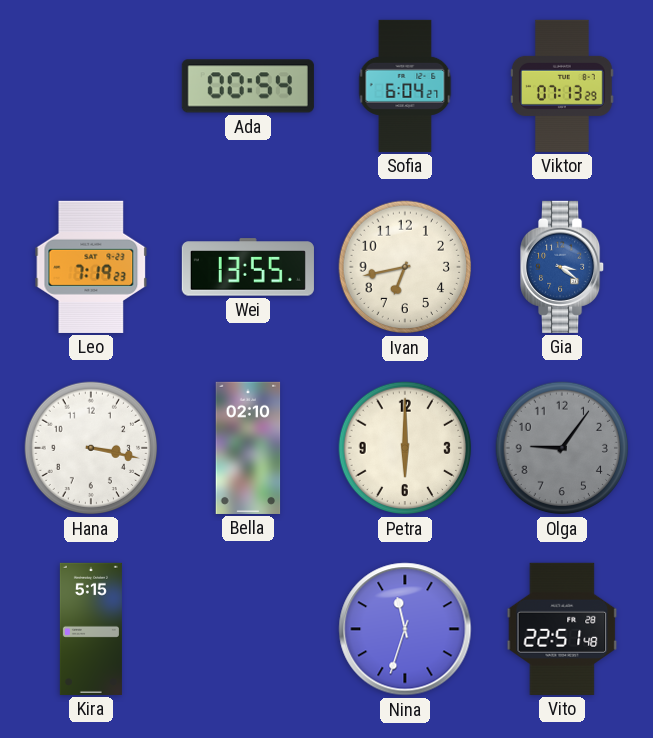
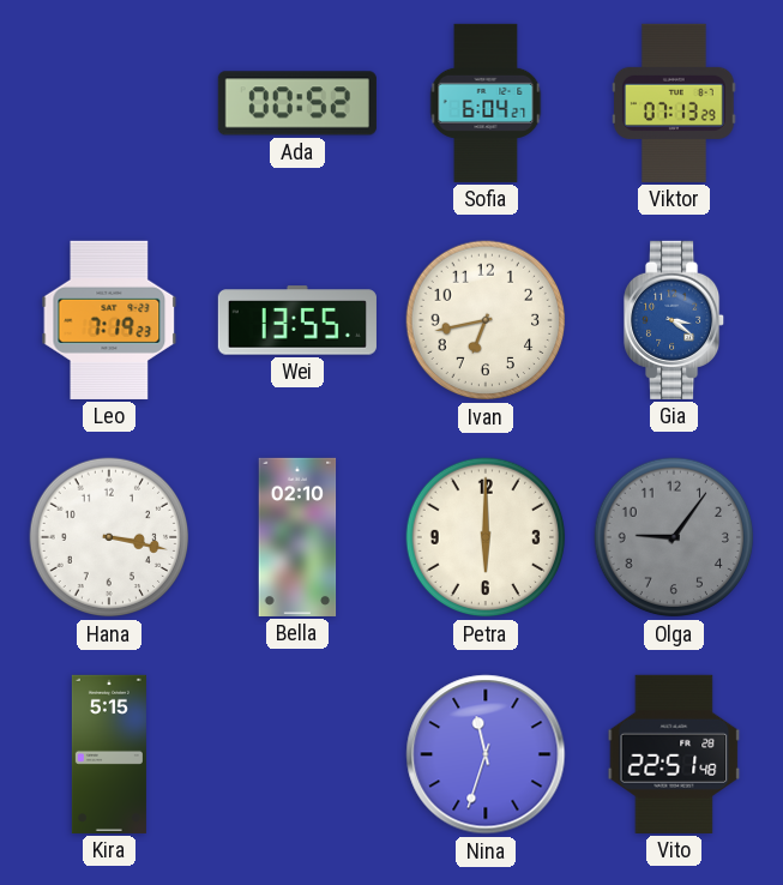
Ada: 00:54 -> 00:52
